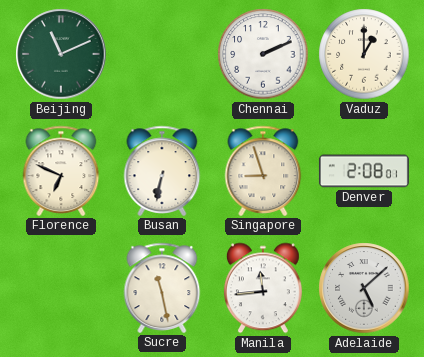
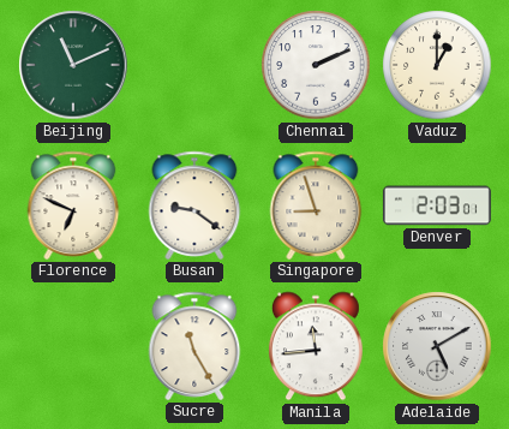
Busan: 6:32 -> 9:21
Denver: 2:08 -> 2:03
Sucre: 11:28 -> 11:25
Adelaide: 5:08 -> 5:10
